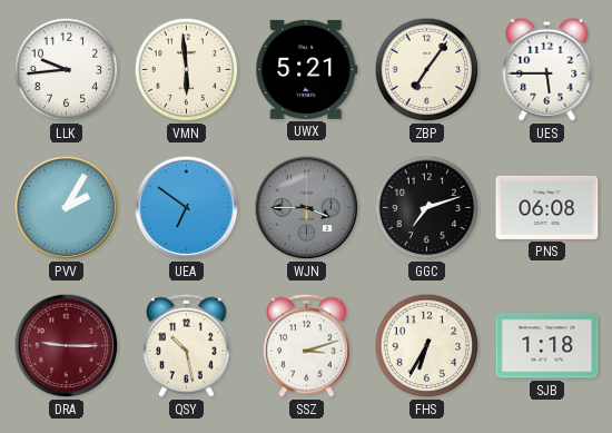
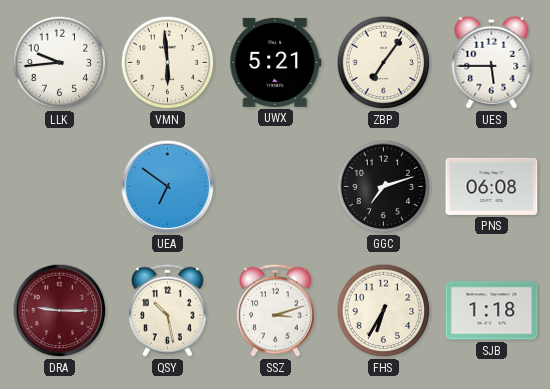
PVV: 2:05 -> none
WJN: 3:45 -> none
